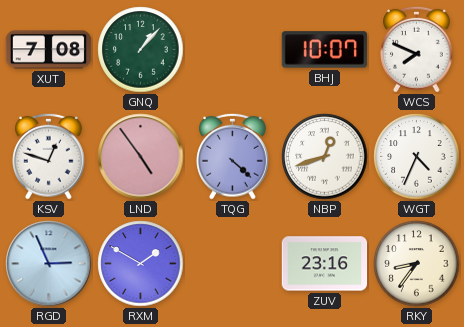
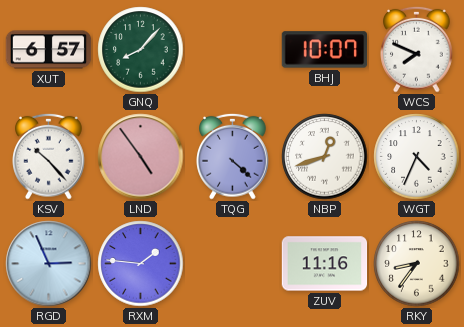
XUT: 7:08 -> 6:57
GNQ: 1:07 -> 8:07
KSV: 12:48 -> 10:23
RXM: 1:50 -> 1:46
ZUV: 23:16 -> 11:16
